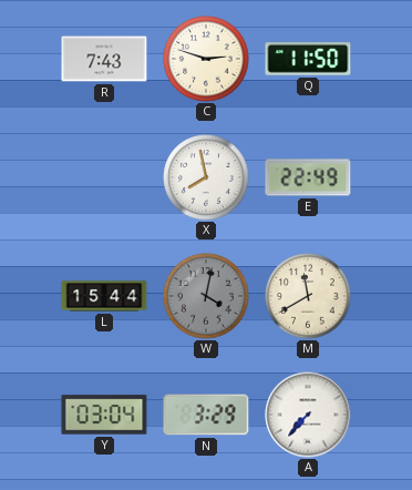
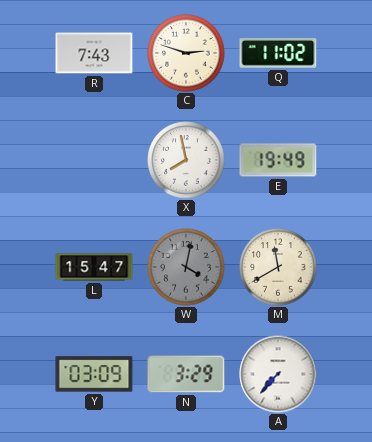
Q: 11:50 -> 11:02
E: 22:49 -> 19:49
L: 15:44 -> 15:47
Y: 03:04 -> 03:09
